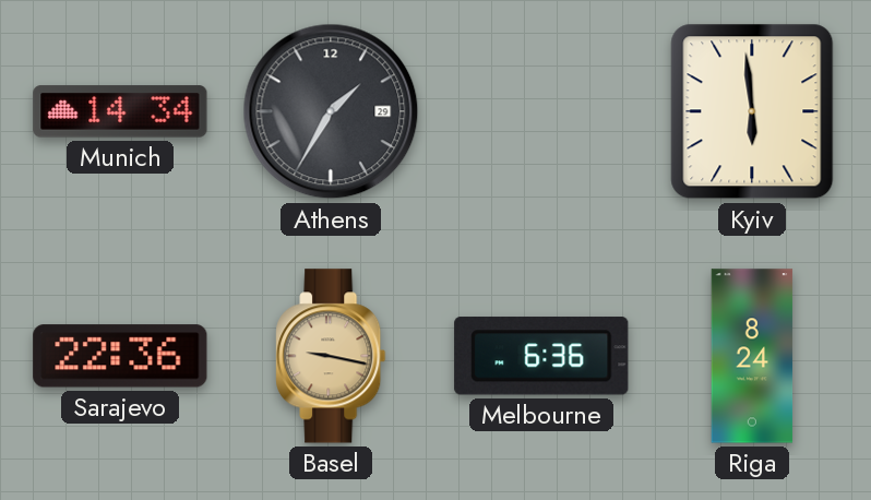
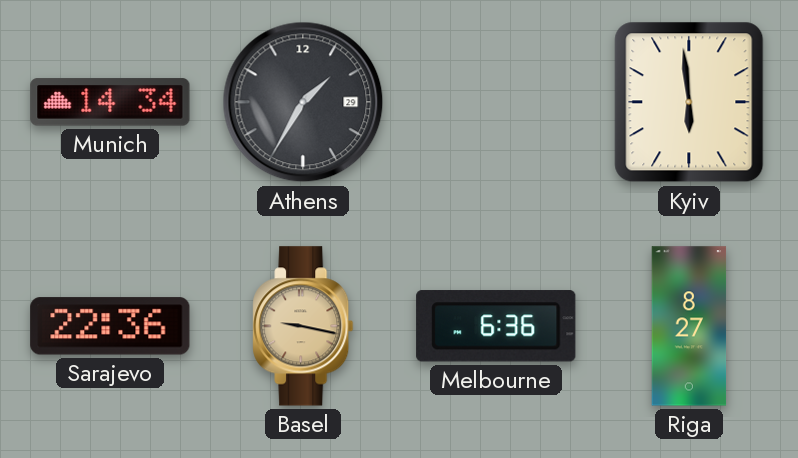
Riga: 8:24 -> 8:27
